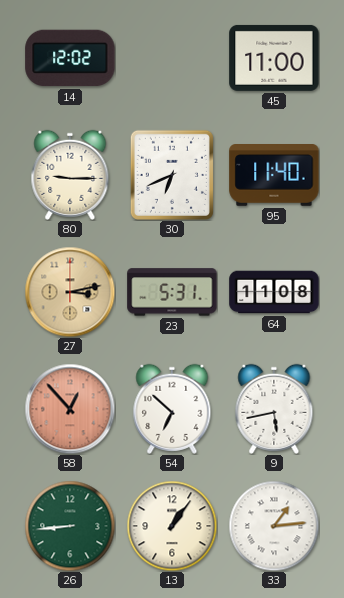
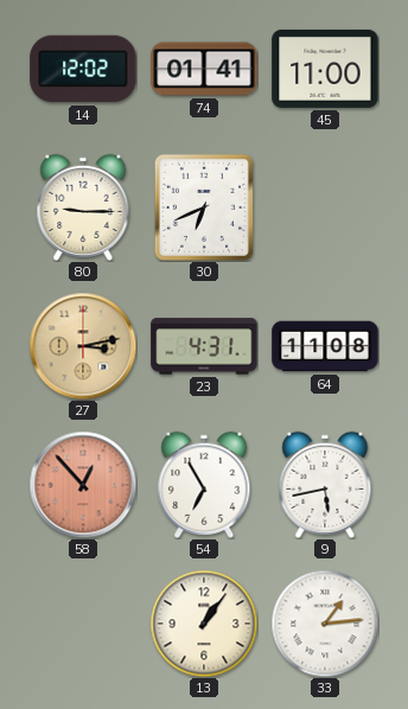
74: none -> 01:41
95: 11:40 -> none
23: 5:31 -> 4:31
54: 6:52 -> 6:55
26: 8:44 -> none
